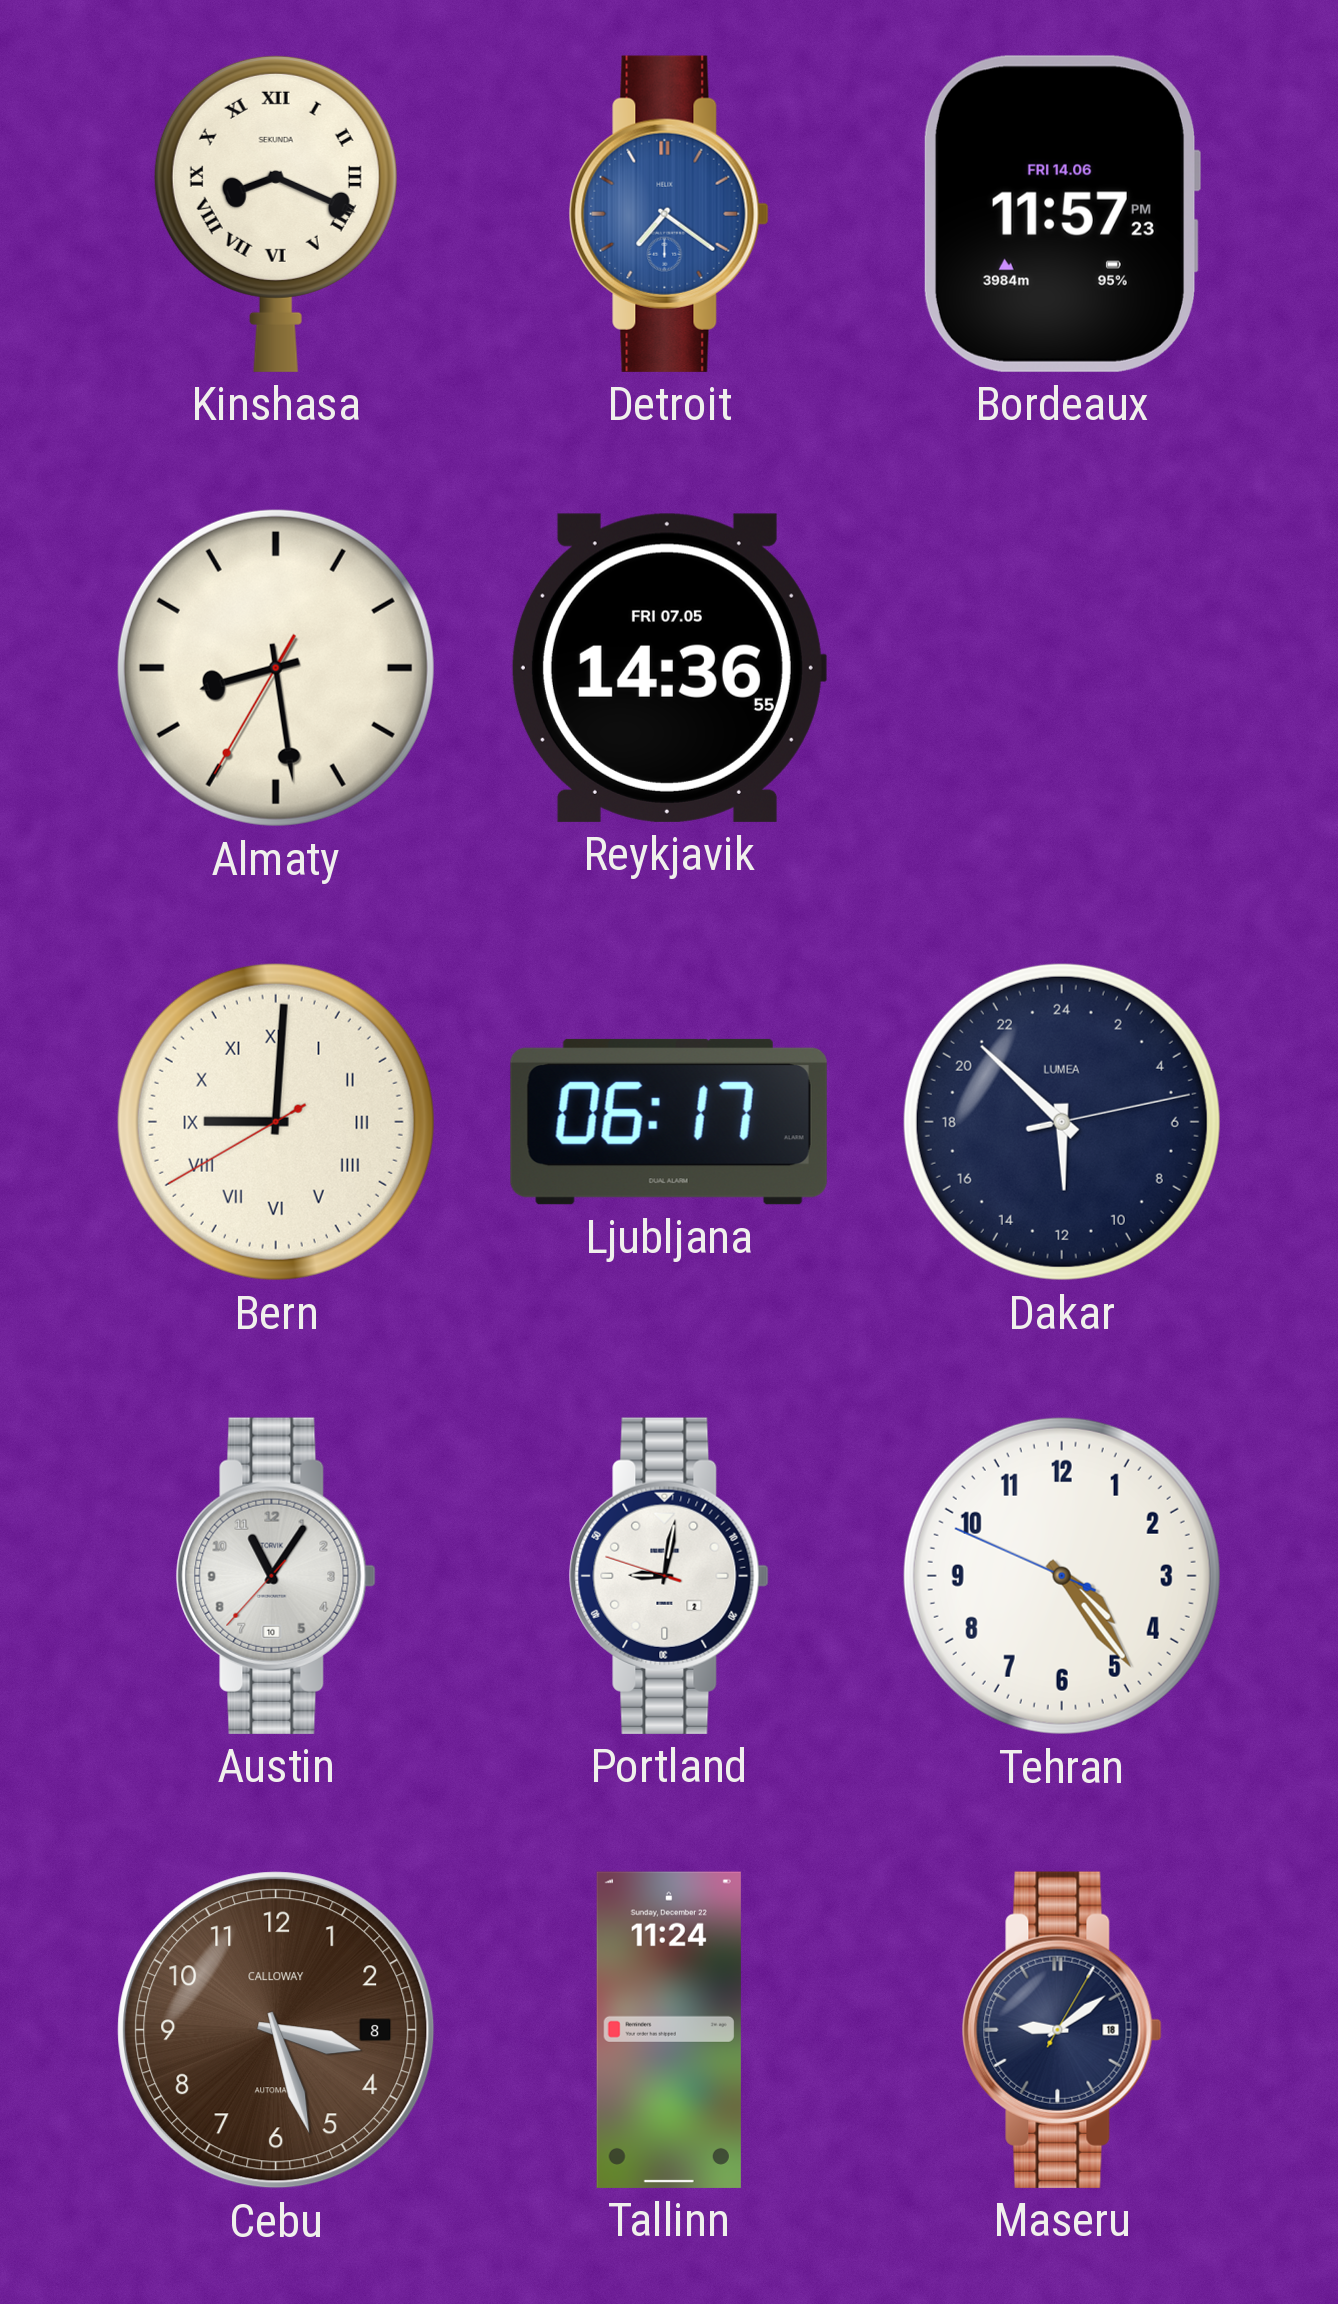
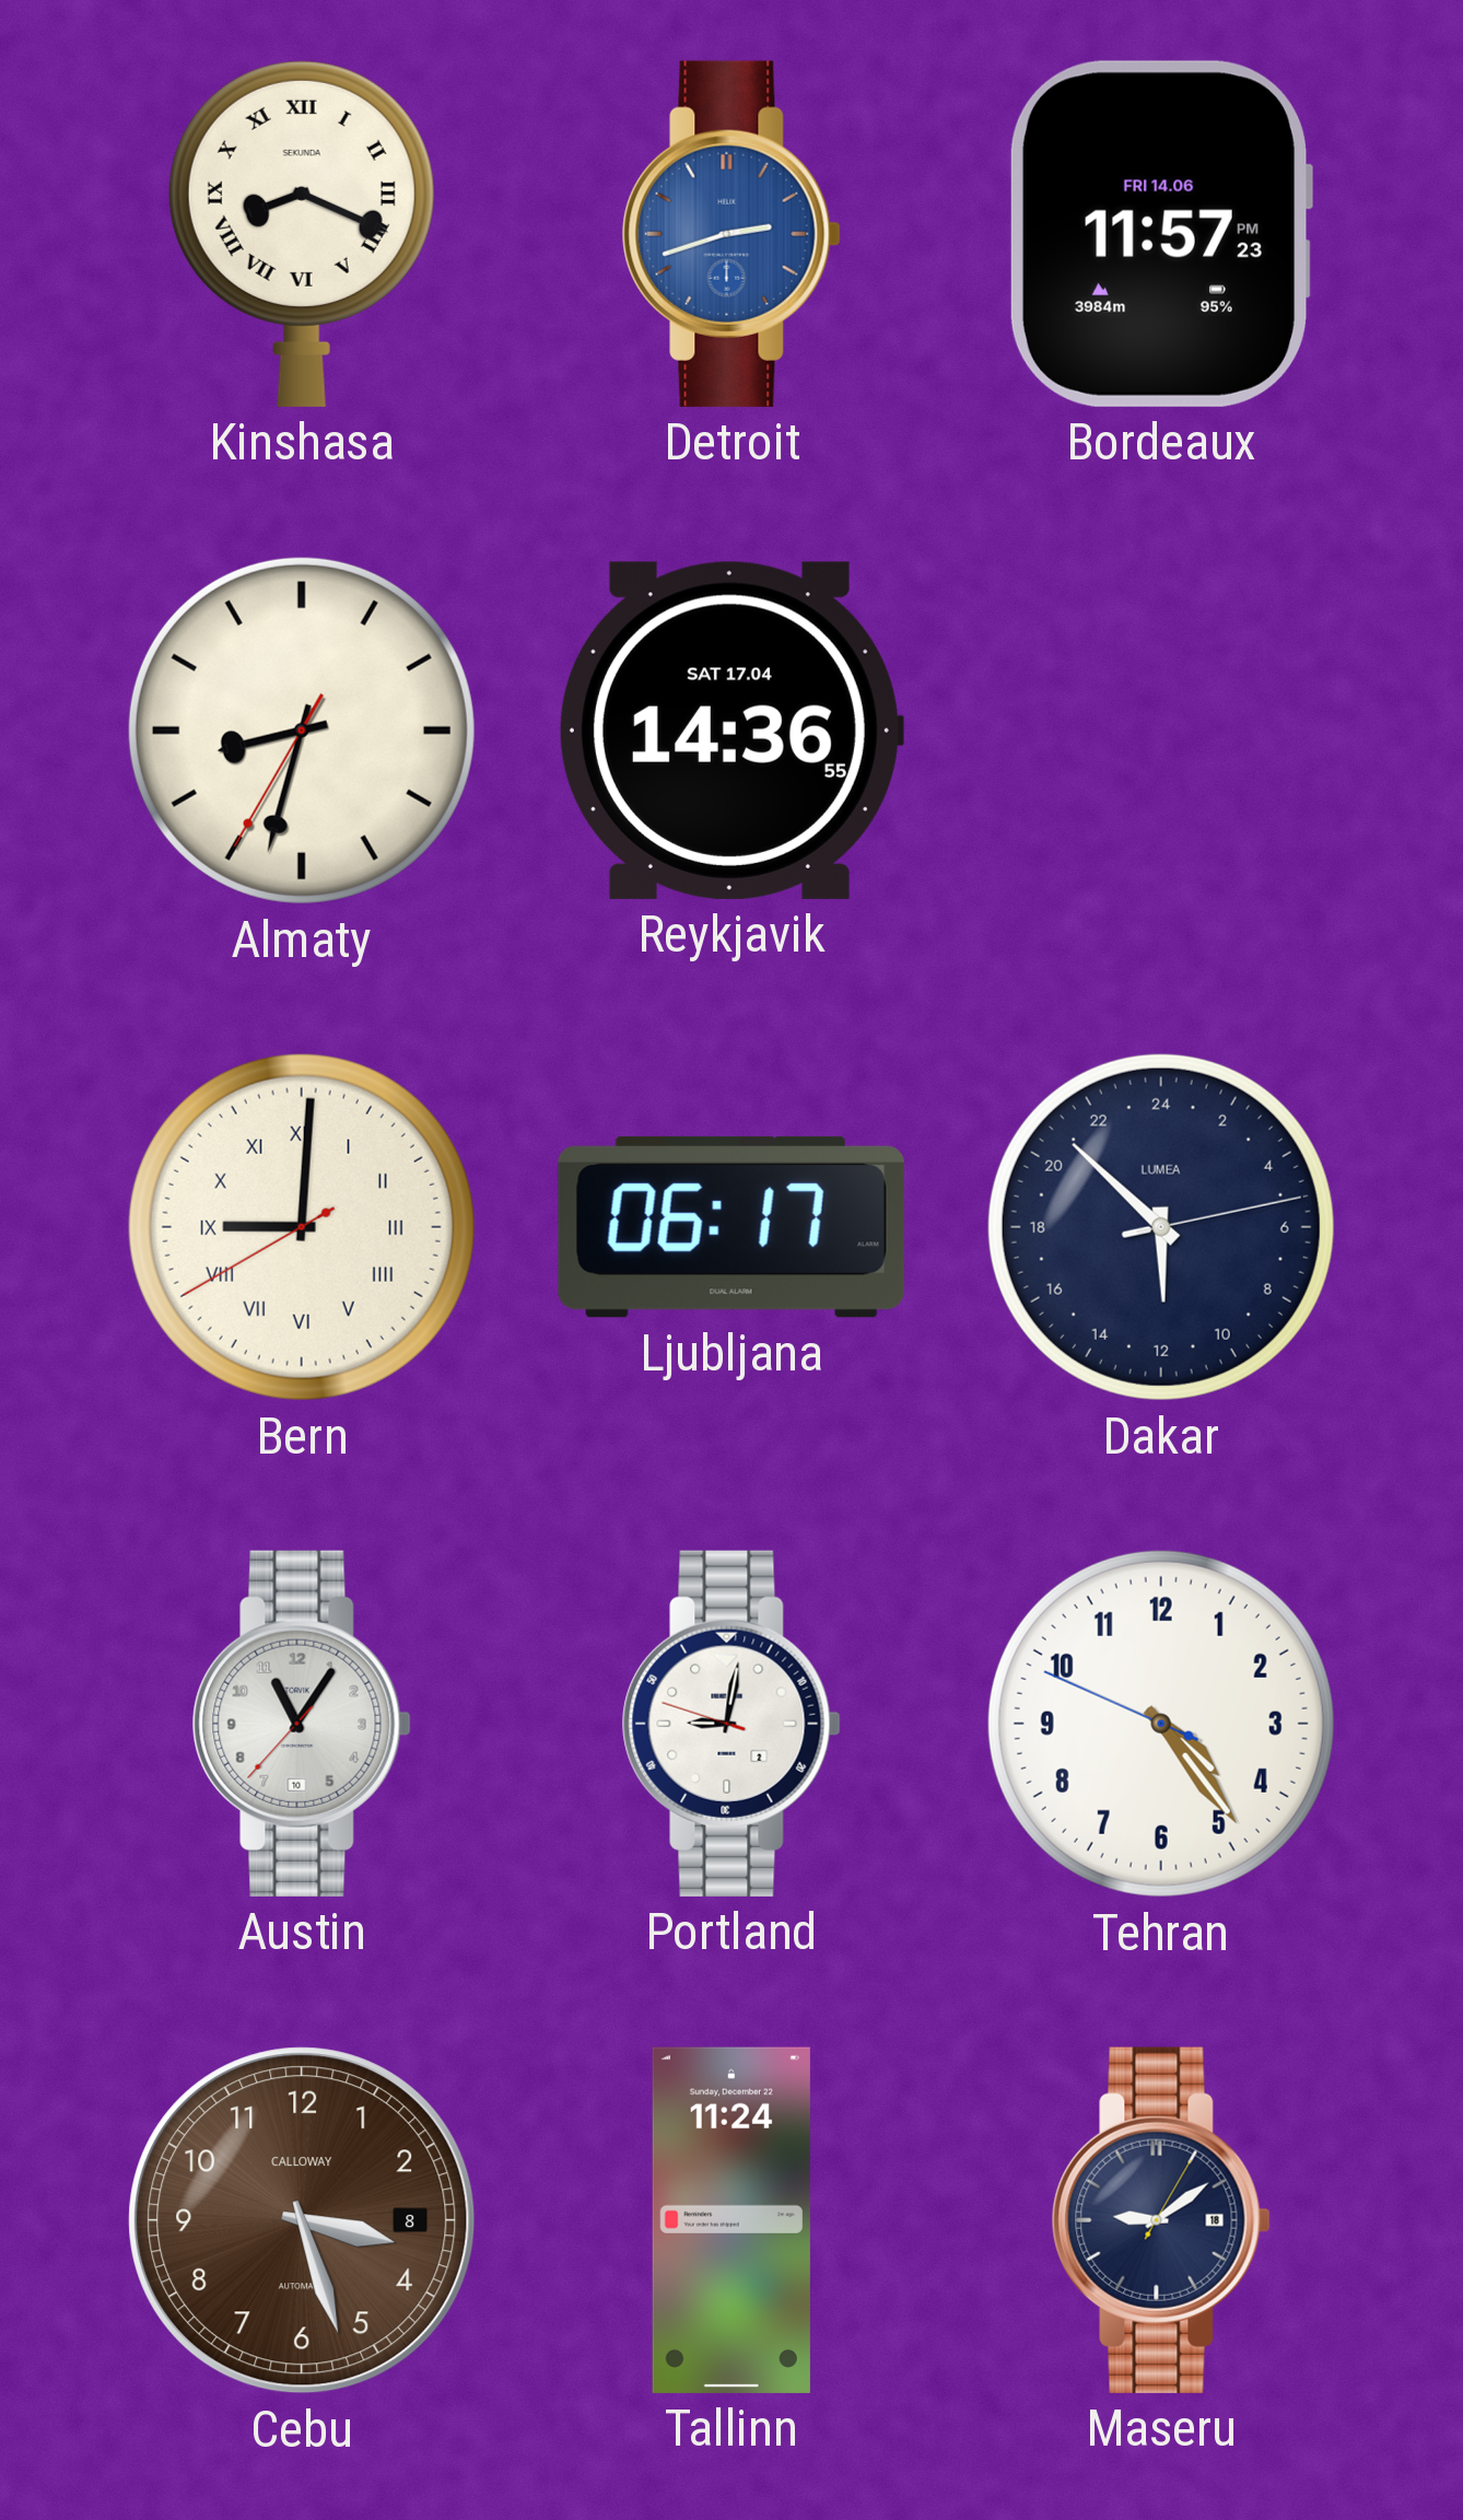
Detroit: 7:21 -> 2:42
Almaty: 8:28 -> 8:32
Reykjavik date: FRI 07.05 -> SAT 17.04
